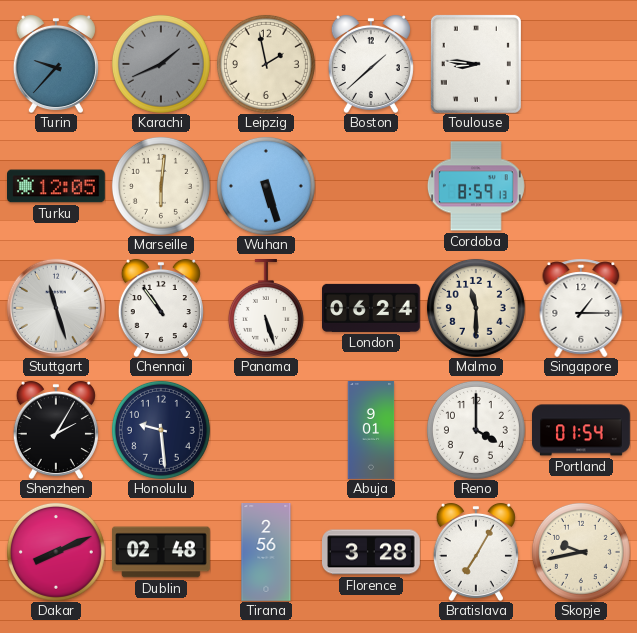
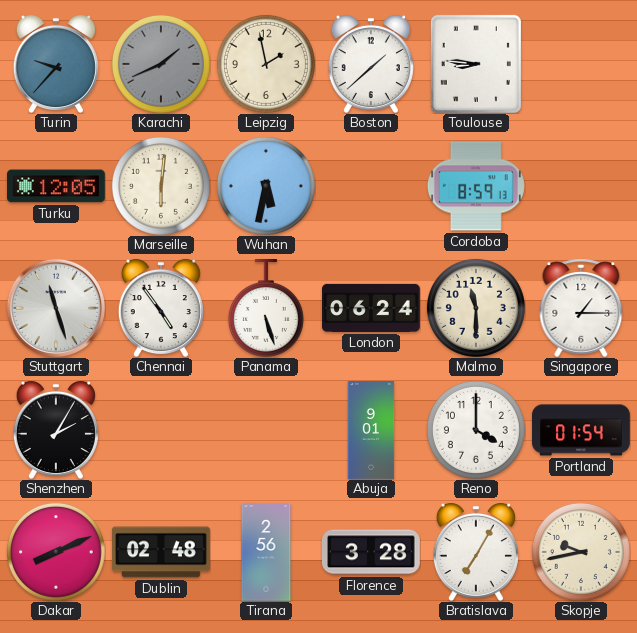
Wuhan: 5:27 -> 5:32
Chennai: 10:54 -> 4:54
Honolulu: 9:29 -> none
